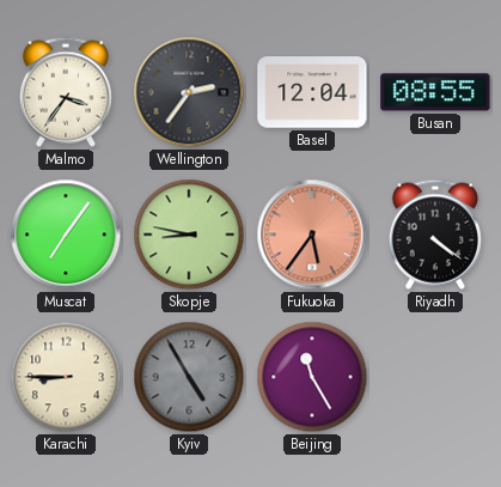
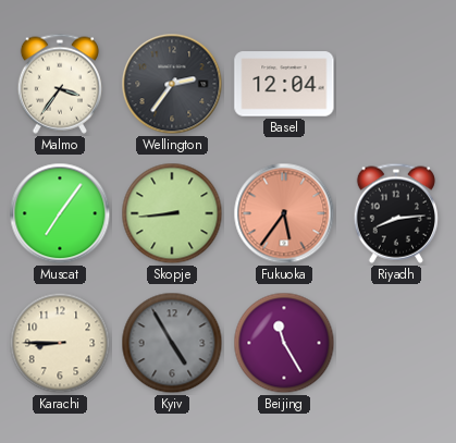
Busan: 08:55 -> none
Skopje: 8:47 -> 8:44
Riyadh: 4:21 -> 8:14
